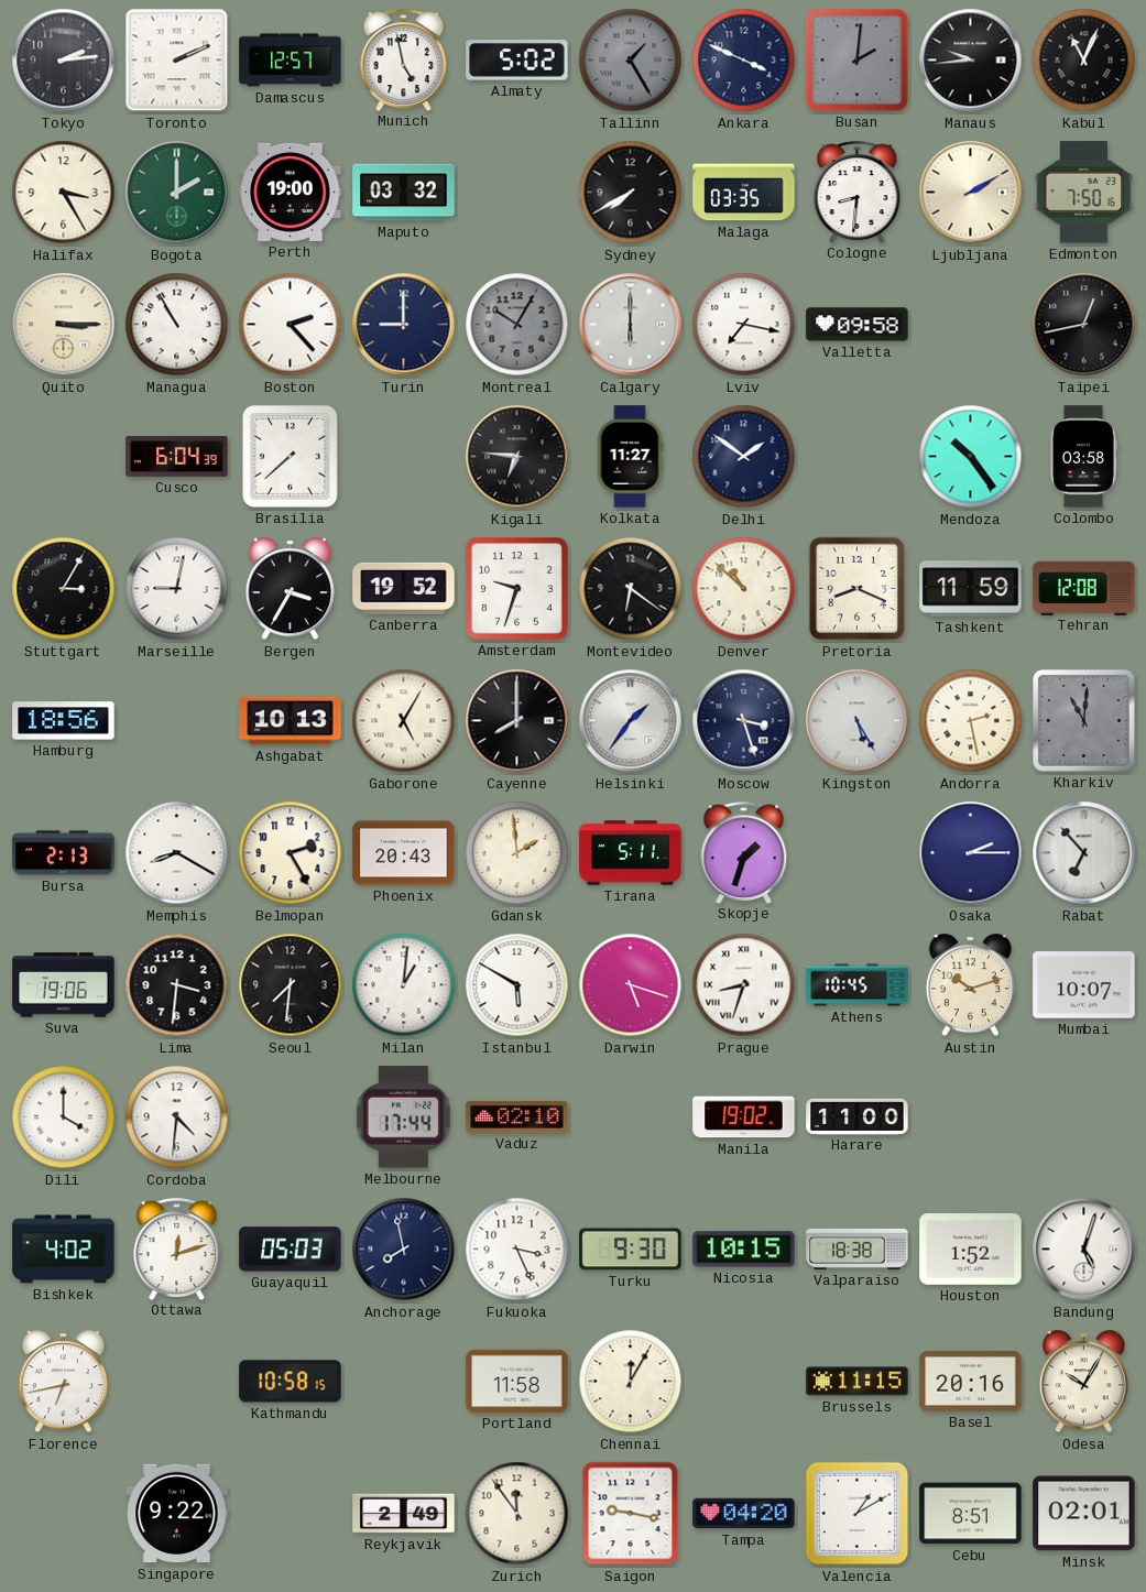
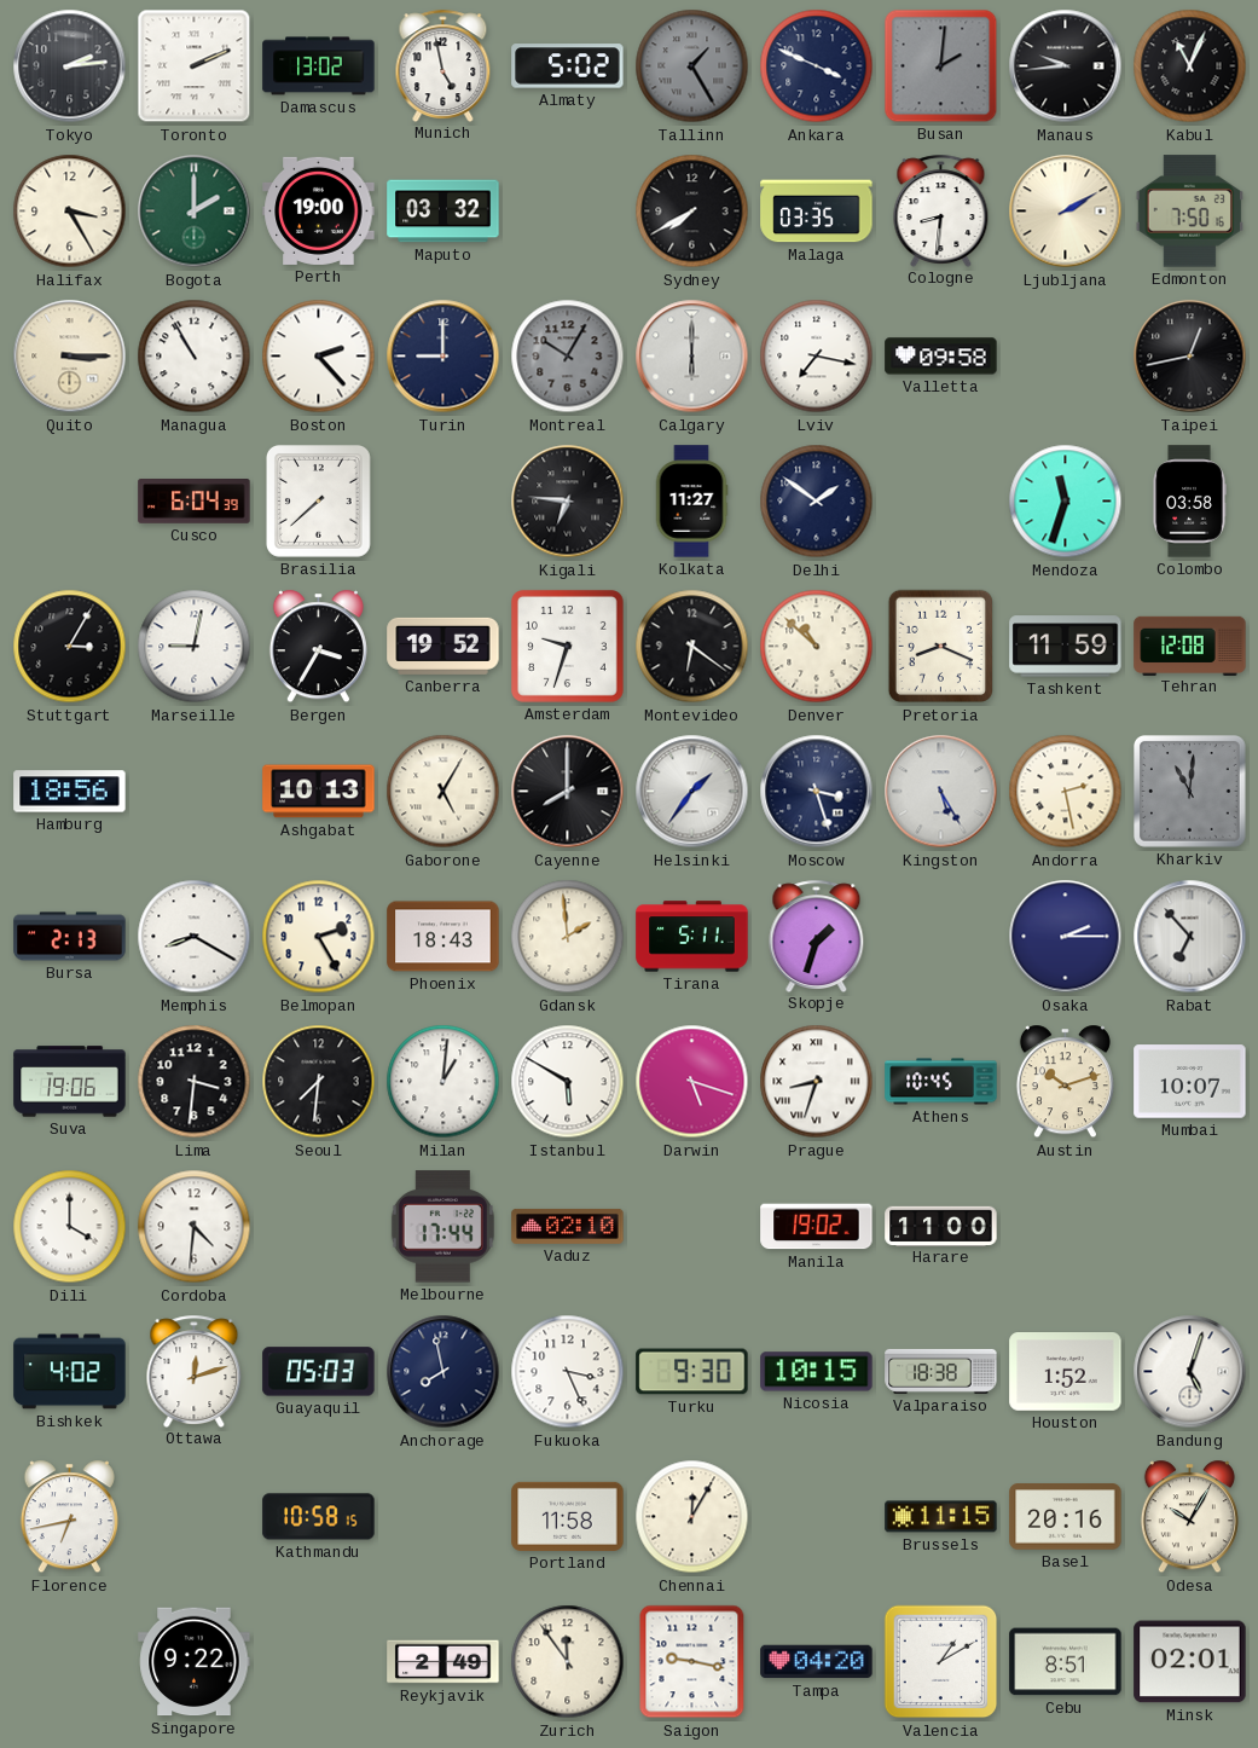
Damascus: 12:57 -> 13:02
Mendoza: 10:24 -> 11:33
Phoenix: 20:43 -> 18:43
